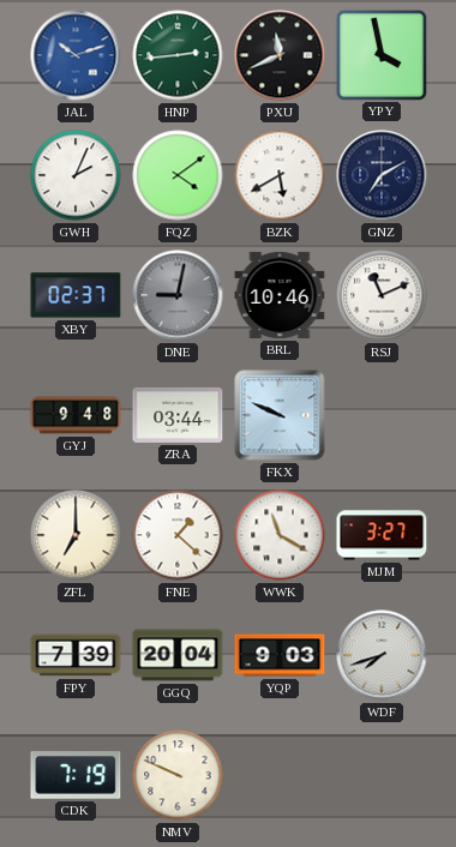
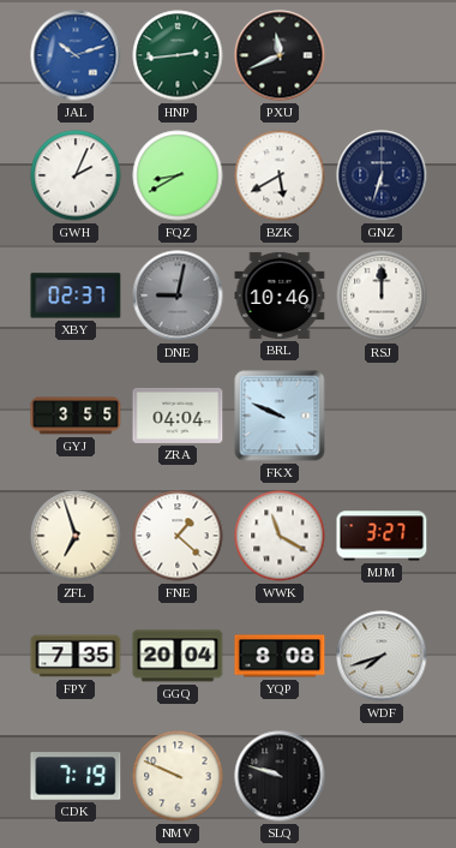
YPY: 3:58 -> none
FQZ: 4:09 -> 8:40
GNZ: 7:10 -> 6:33
RSJ: 11:11 -> 12:00
GYJ: 9:48 -> 3:55
ZRA: 03:44 -> 04:04
ZFL: 7:00 -> 6:57
FPY: 7:39 -> 7:35
YQP: 9:03 -> 8:08
SLQ: none -> 9:48
